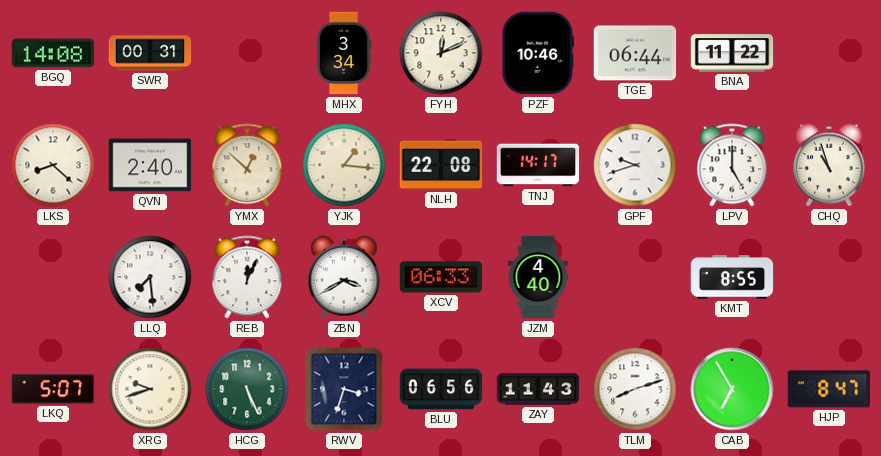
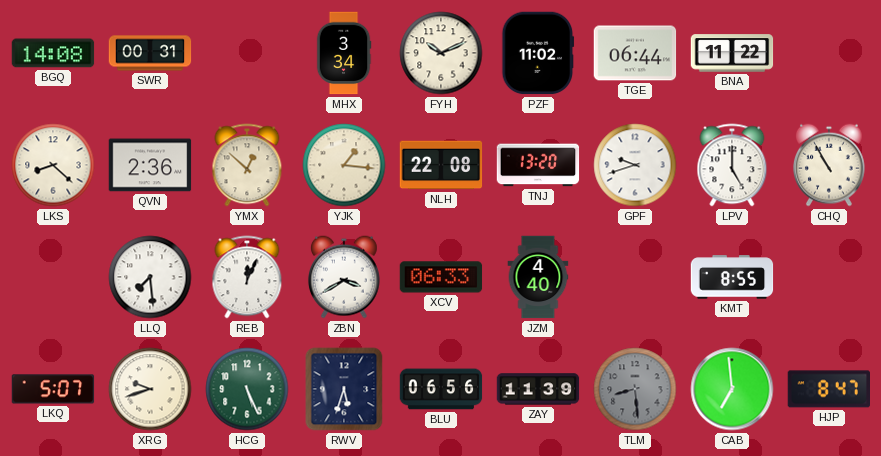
FYH: 12:11 -> 10:11
PZF: 10:46 -> 11:02
QVN: 2:40 -> 2:36
TNJ: 14:17 -> 13:20
CHQ: 10:57 -> 10:55
RWV: 3:33 -> 5:33
ZAY: 11:43 -> 11:39
TLM: 8:12 -> 8:29
TLM dial: white -> grey
CAB: 6:55 -> 6:59
